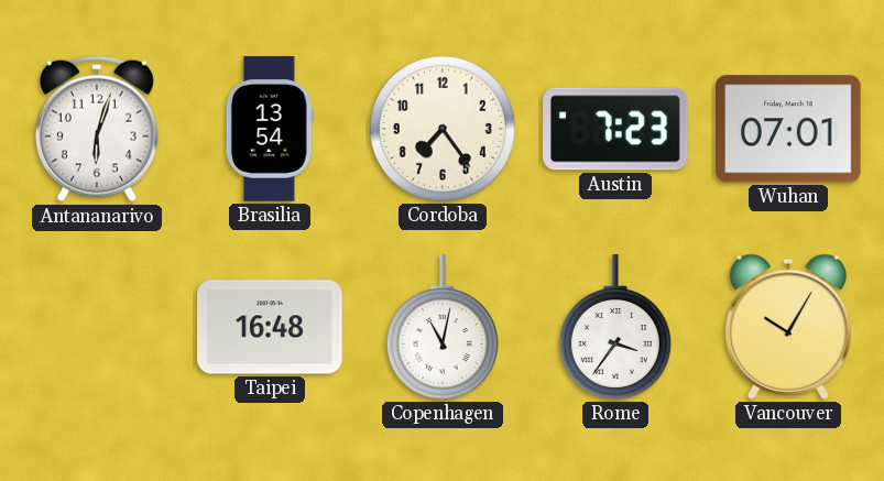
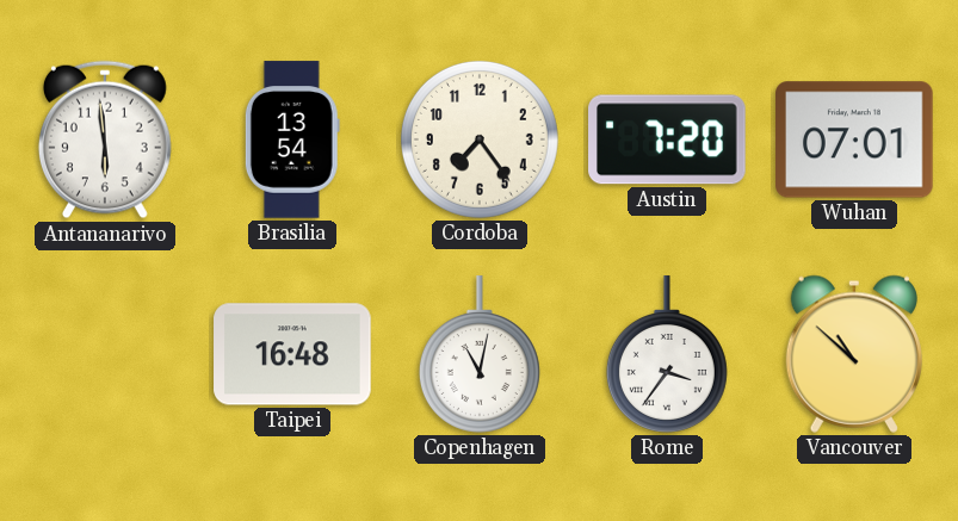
Antananarivo: 6:03 -> 5:59
Austin: 7:23 -> 7:20
Vancouver: 10:05 -> 10:52
